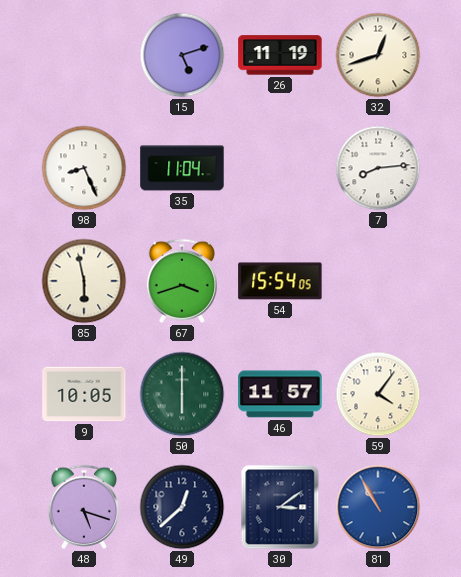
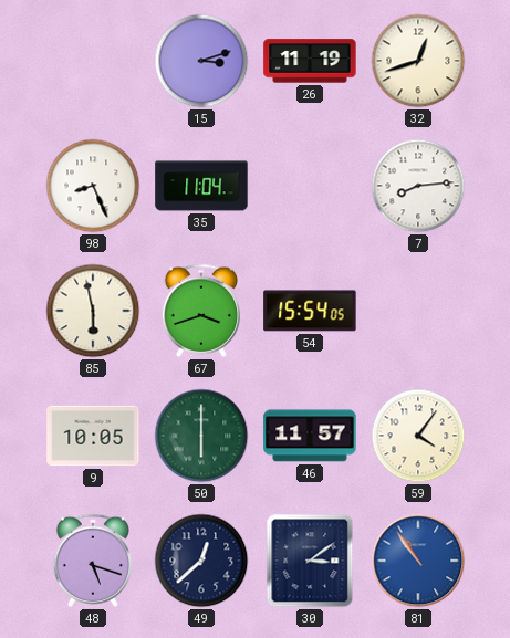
15: 5:12 -> 3:12
81: 10:55 -> 10:54
